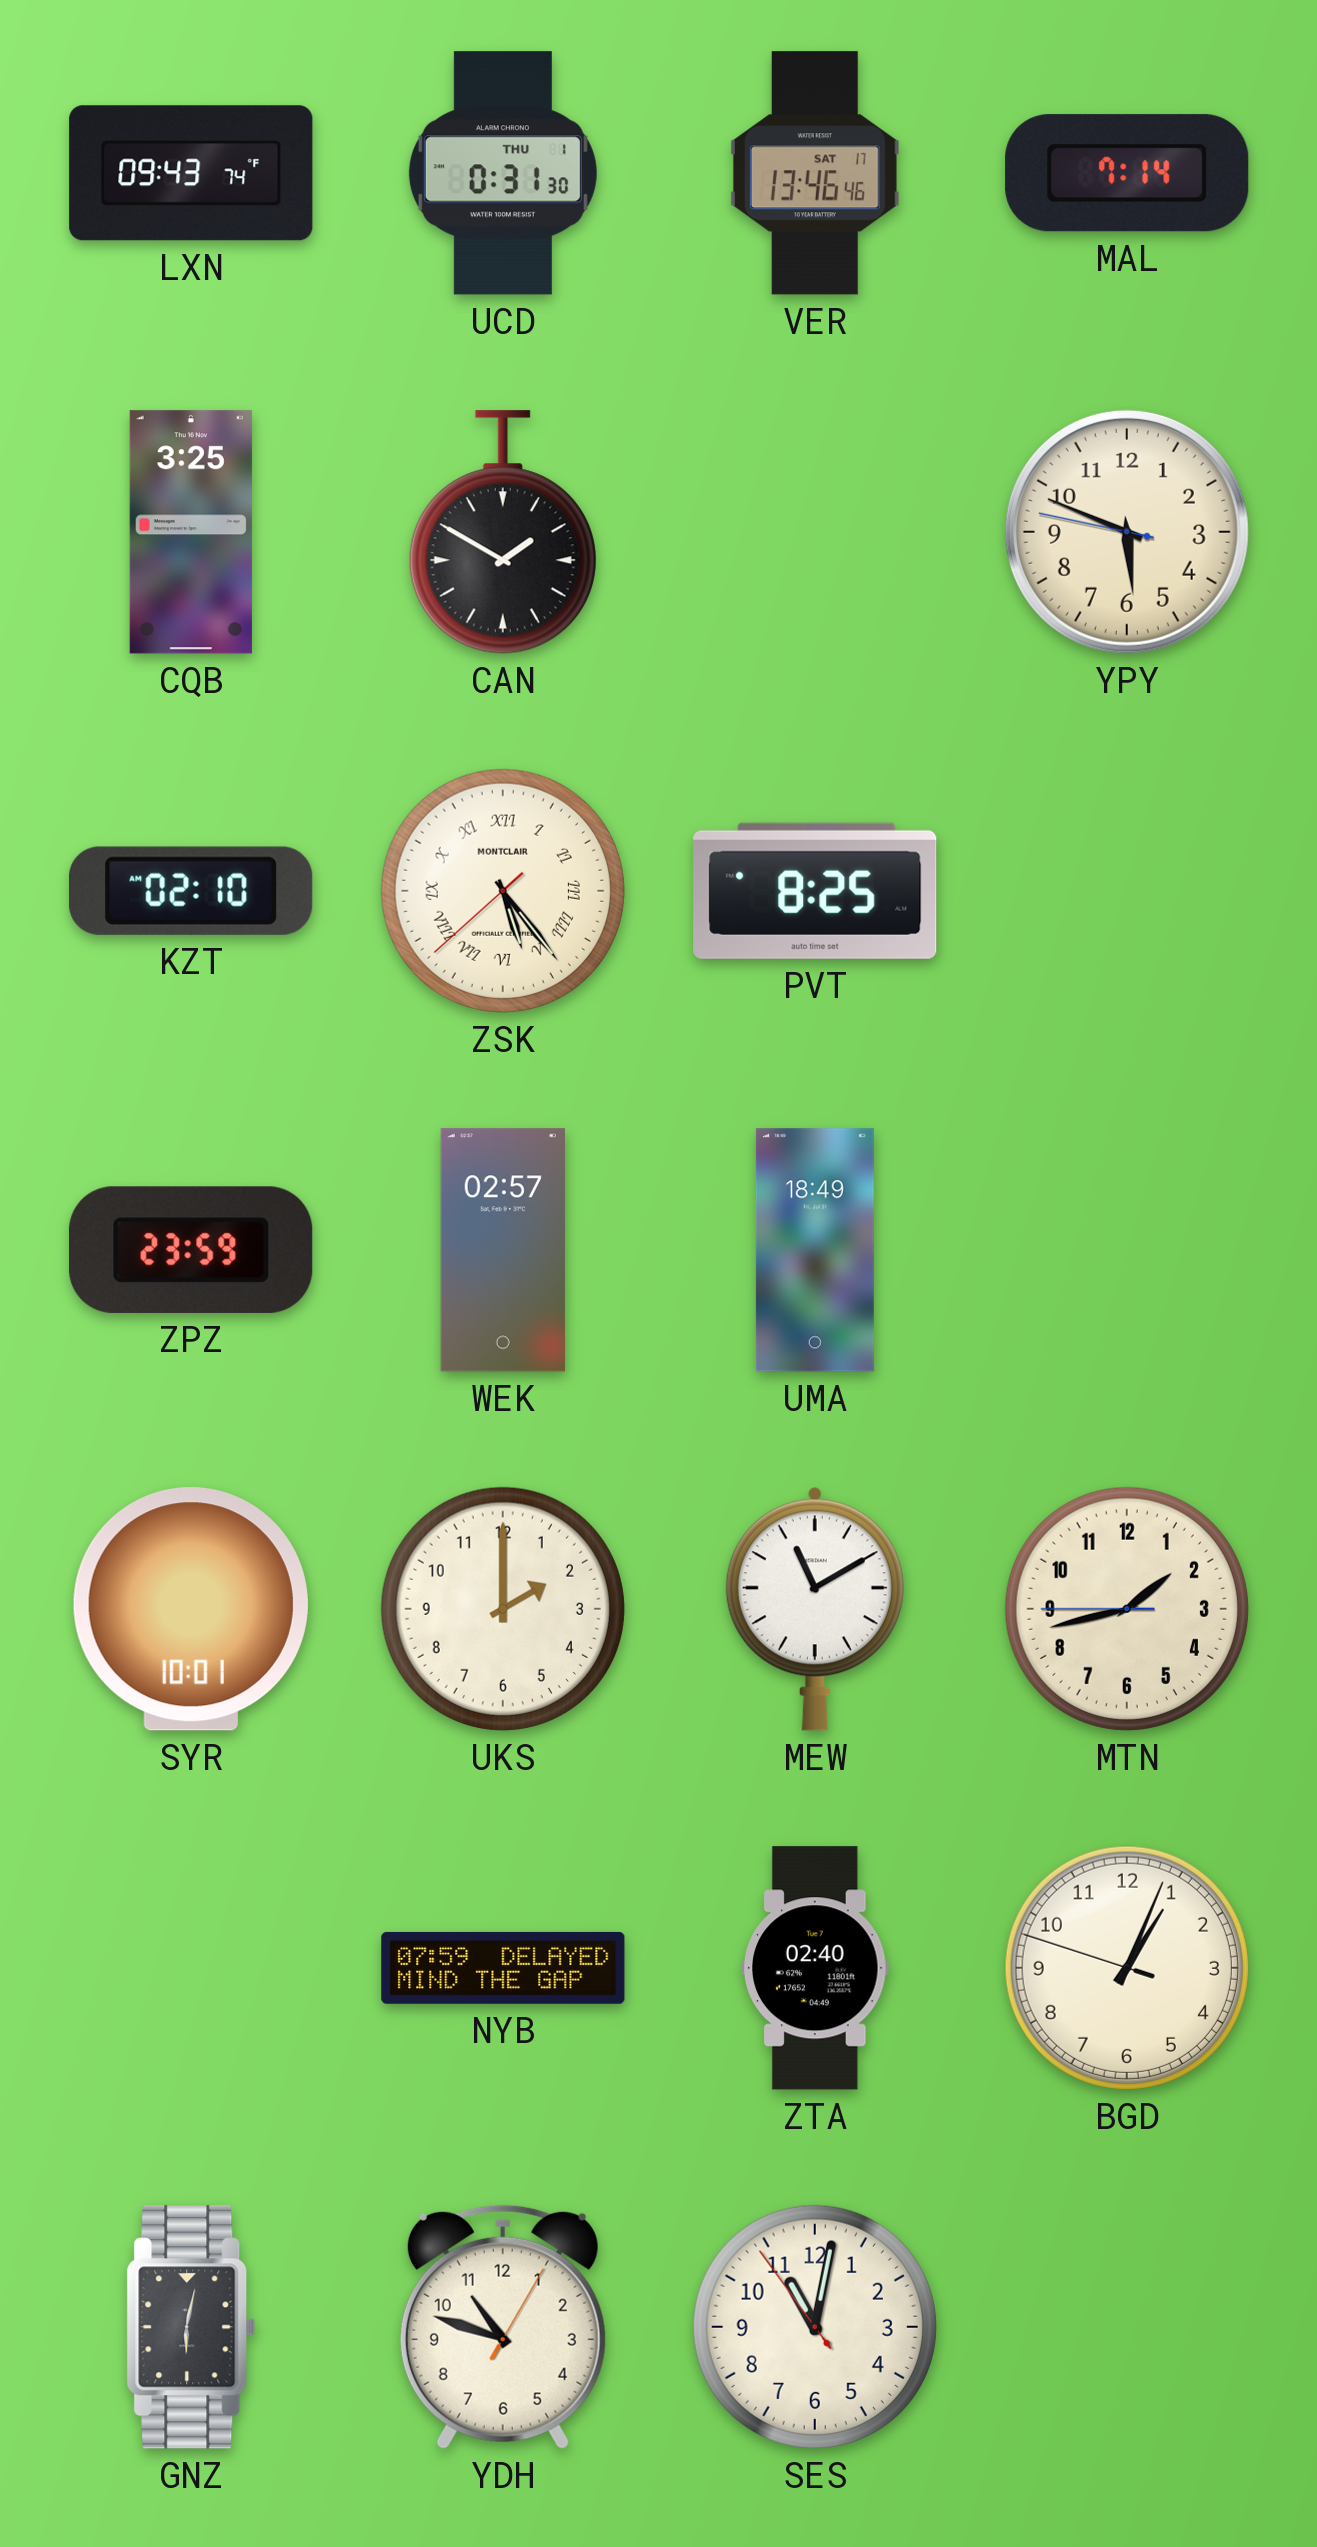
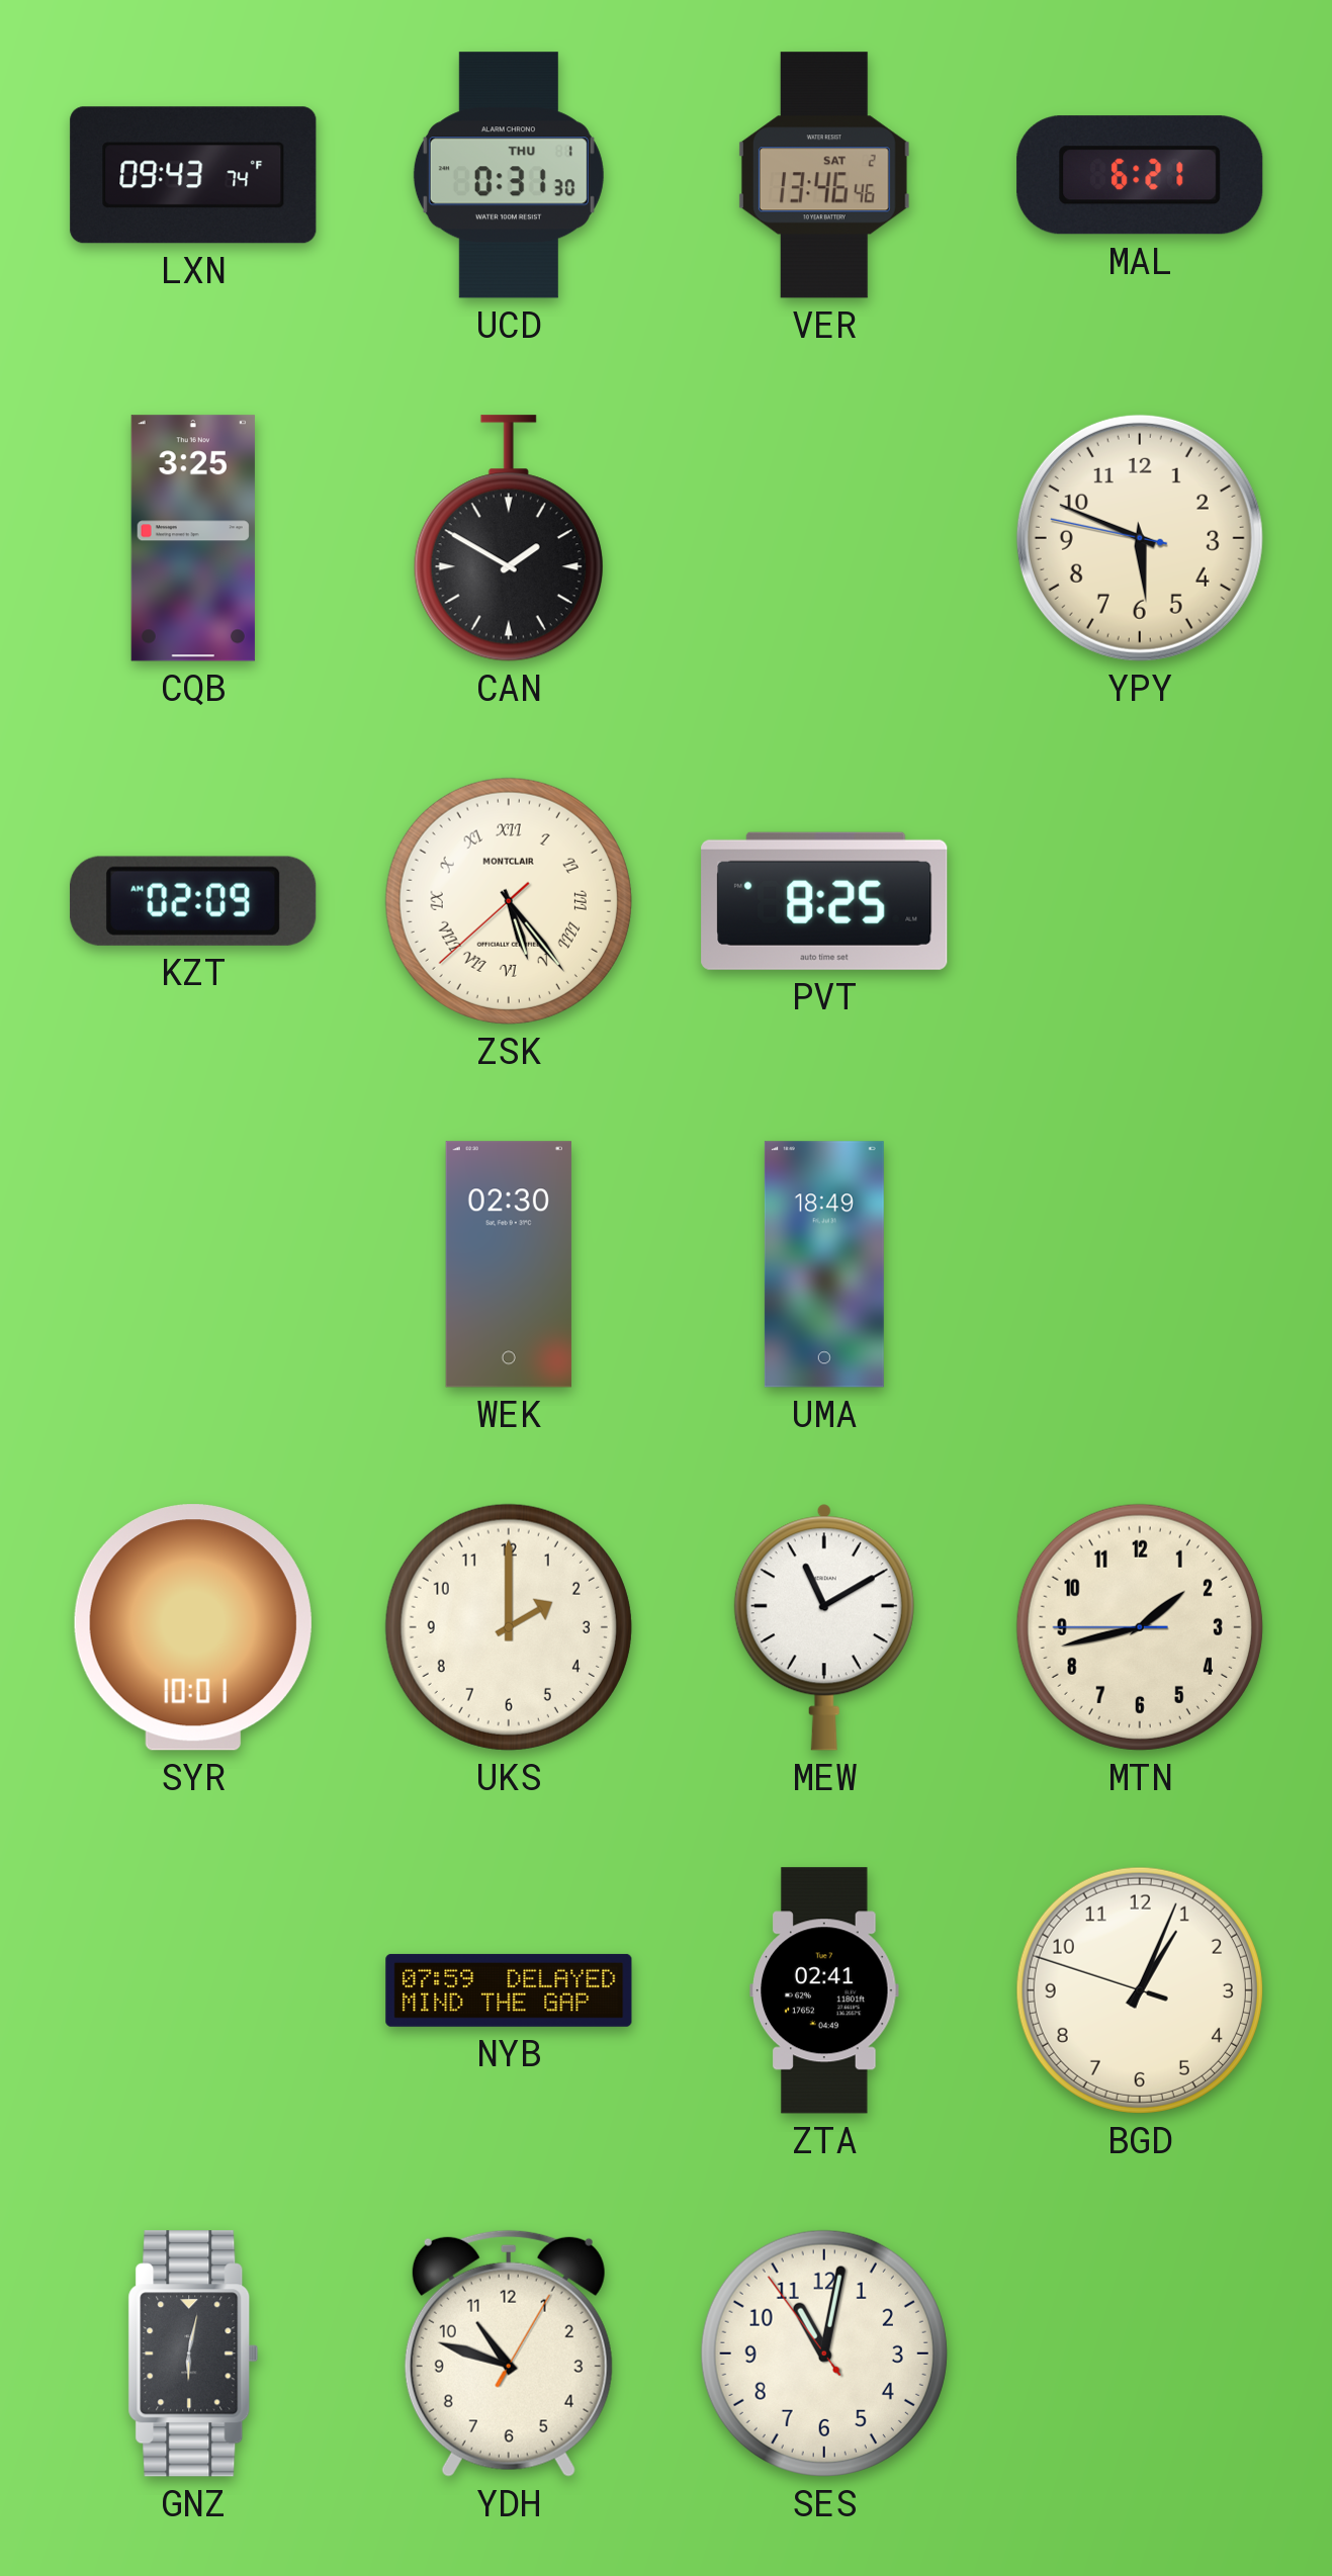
VER date: SAT 17 -> SAT 2
MAL: 7:14 -> 6:21
KZT: 02:10 -> 02:09
ZPZ: 23:59 -> none
WEK: 02:57 -> 02:30
ZTA: 02:40 -> 02:41
